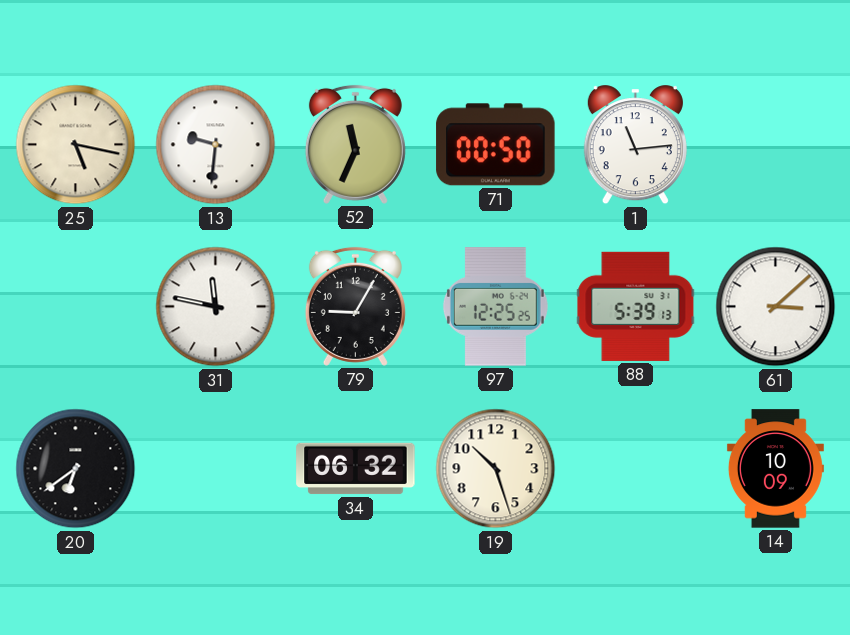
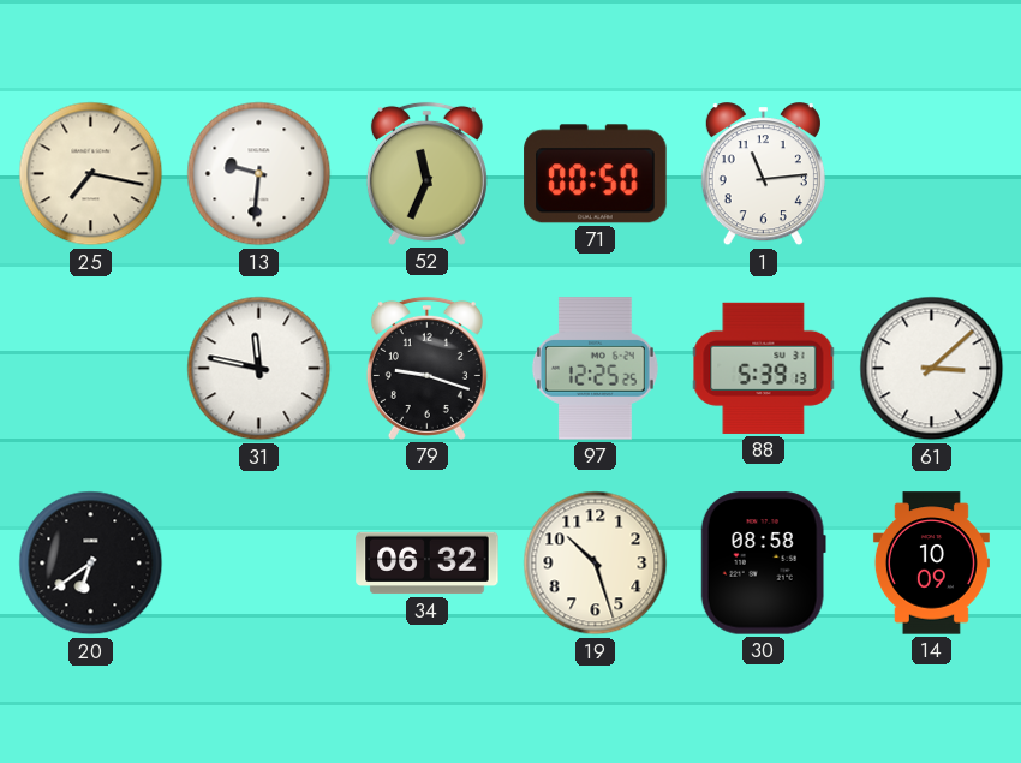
25: 5:17 -> 7:17
79: 9:05 -> 9:18
30: none -> 08:58
